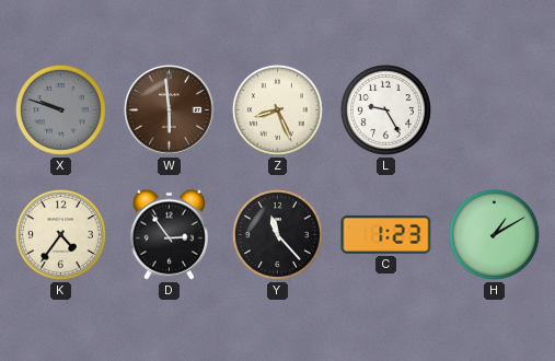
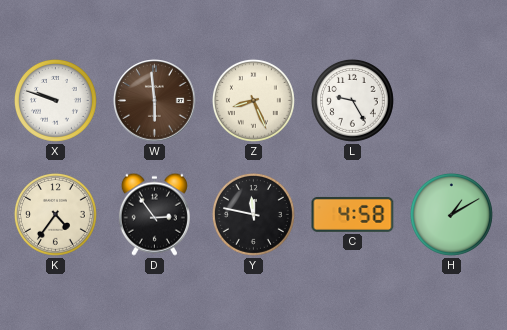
X dial: grey -> white
Y: 11:23 -> 11:47
C: 1:23 -> 4:58
